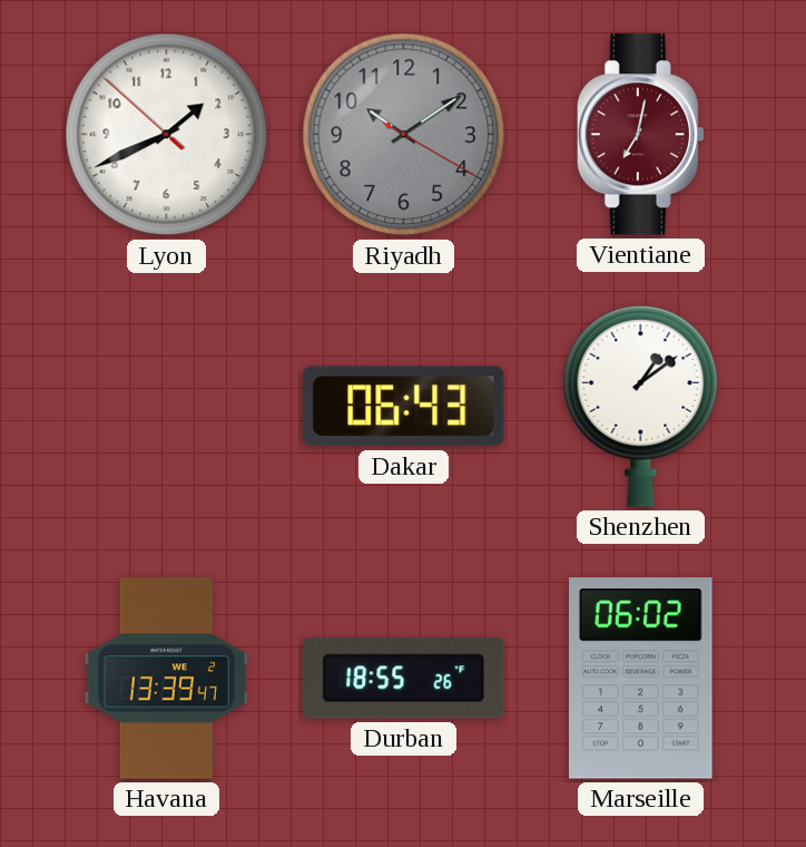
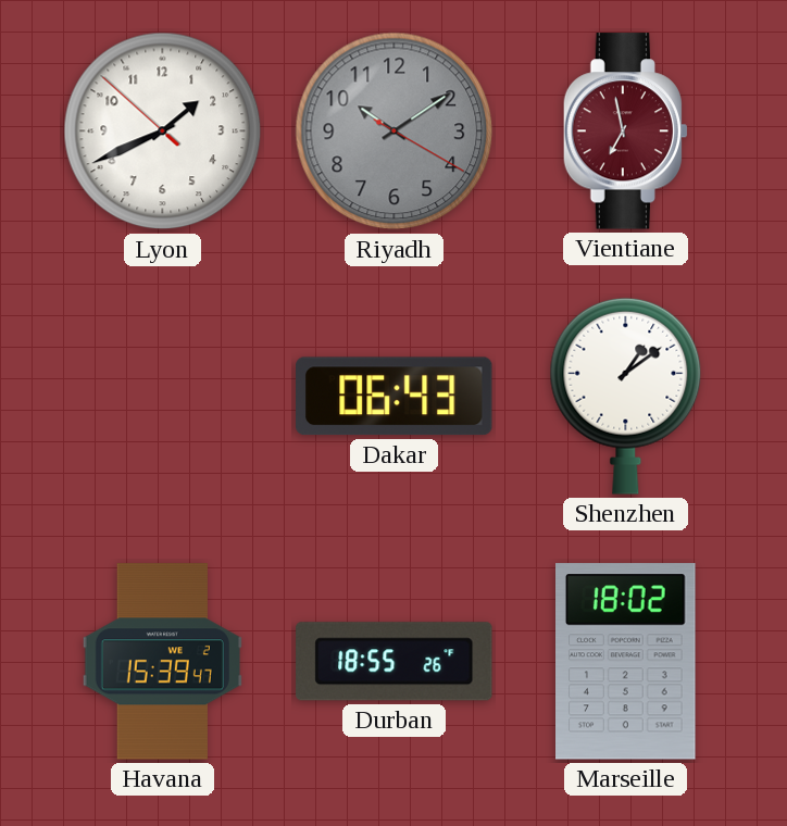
Vientiane: 7:02 -> 6:58
Havana: 13:39 -> 15:39
Marseille: 06:02 -> 18:02
